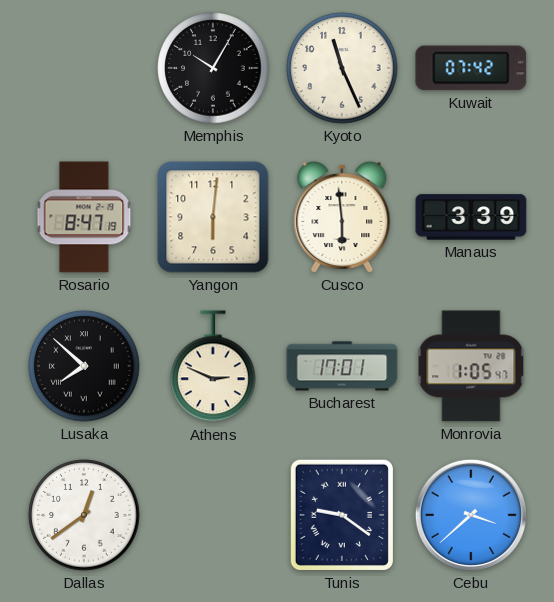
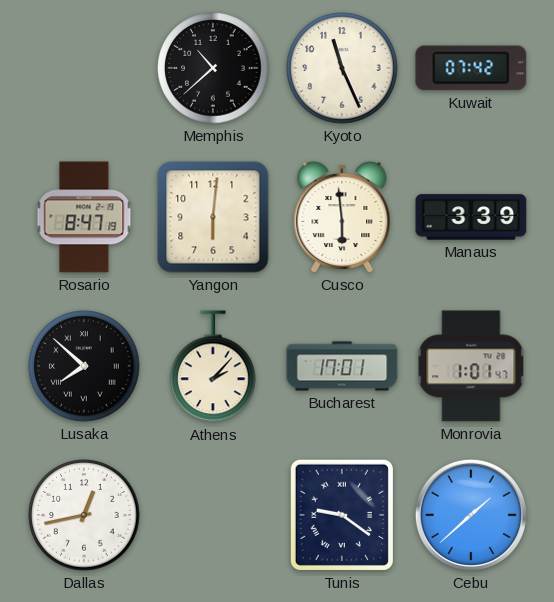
Memphis: 10:05 -> 10:38
Athens: 2:49 -> 2:07
Monrovia: 1:05 -> 1:01
Dallas: 12:39 -> 12:43
Cebu: 3:38 -> 1:38
